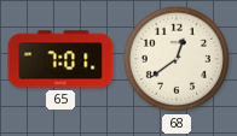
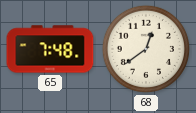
65: 7:01 -> 7:48
